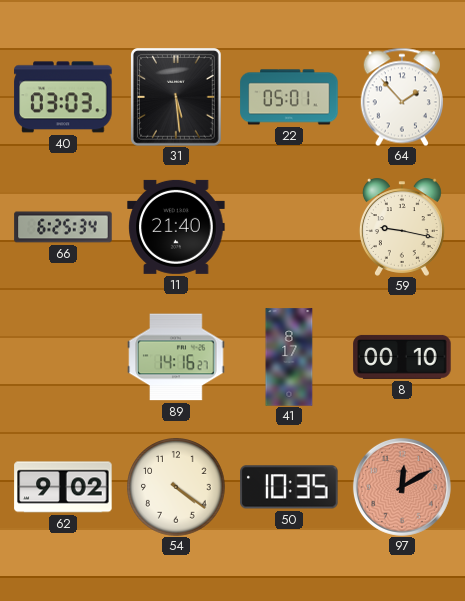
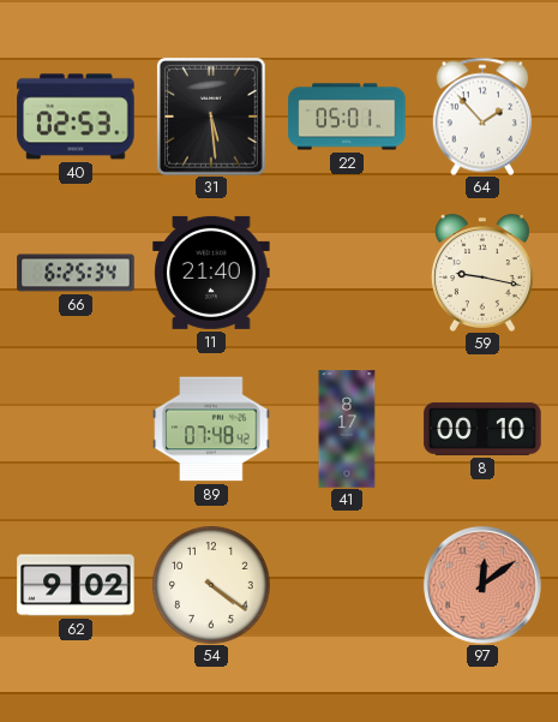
40: 03:03 -> 02:53
89: 14:16 -> 07:48
50: 10:35 -> none
97: 12:10 -> 12:09
